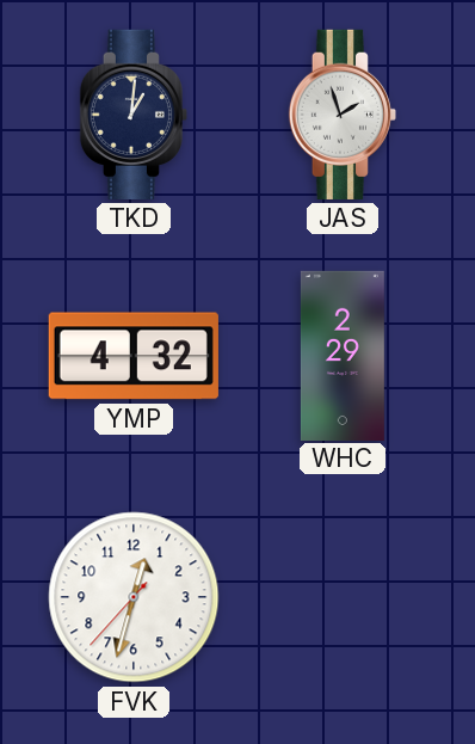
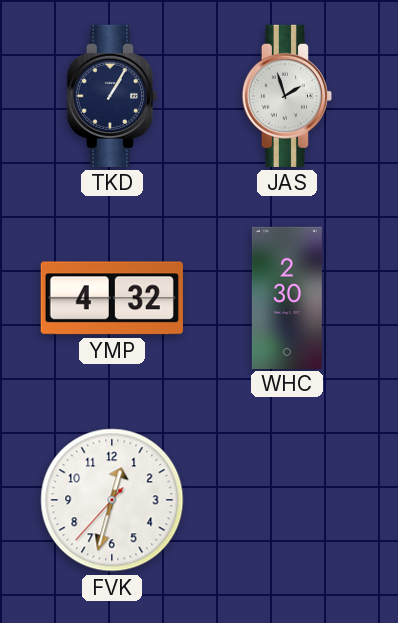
TKD: 1:01 -> 1:05
WHC: 2:29 -> 2:30
